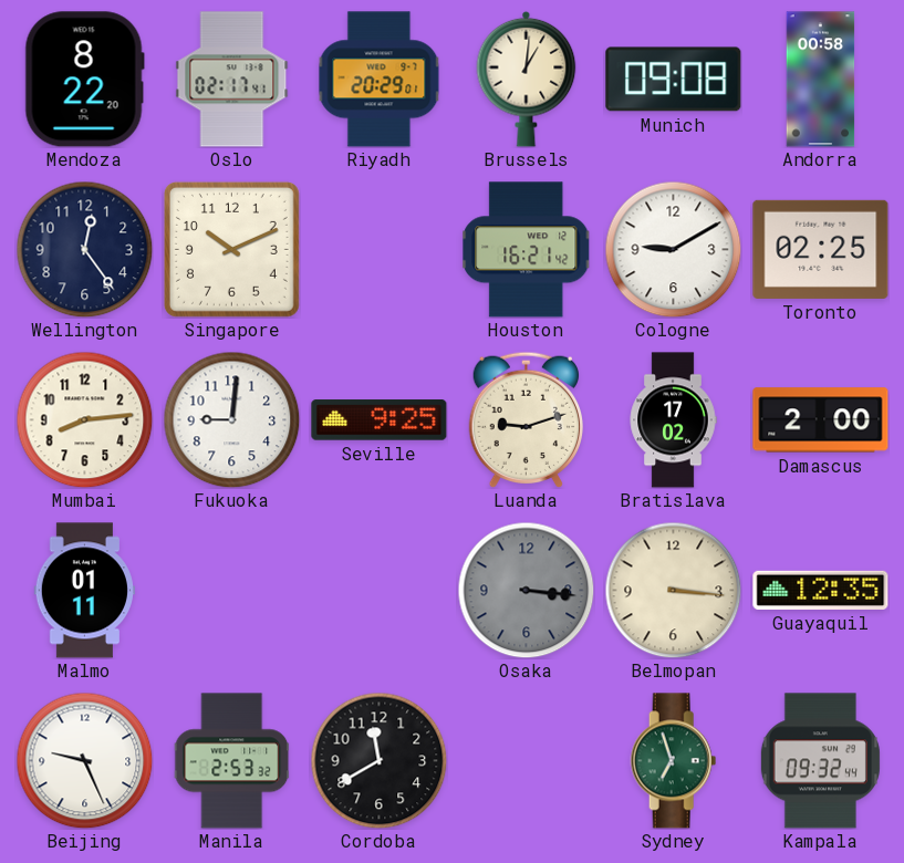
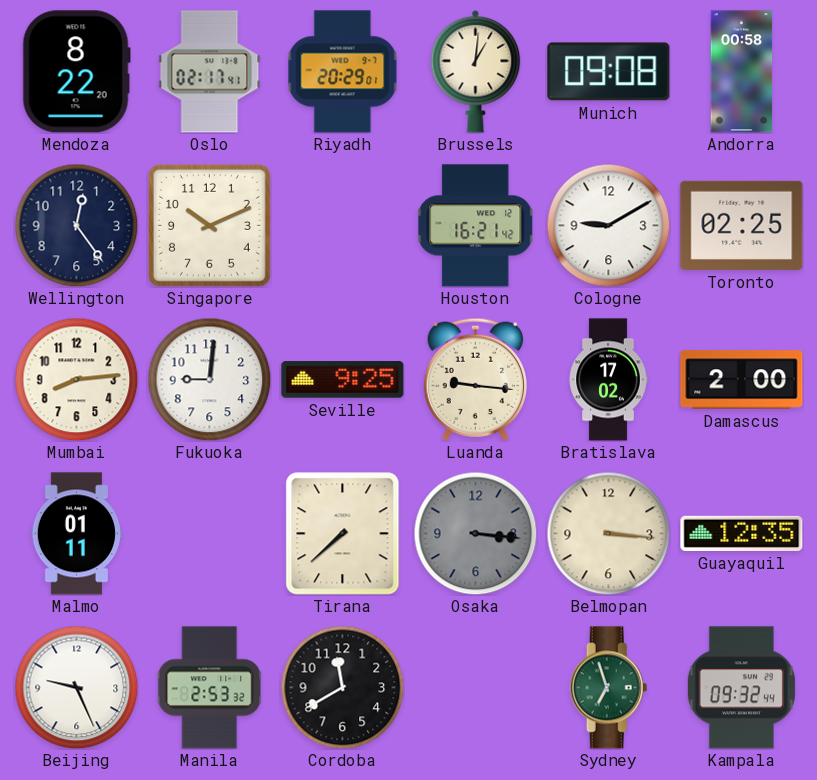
Luanda: 9:12 -> 9:16
Tirana: none -> 7:38
